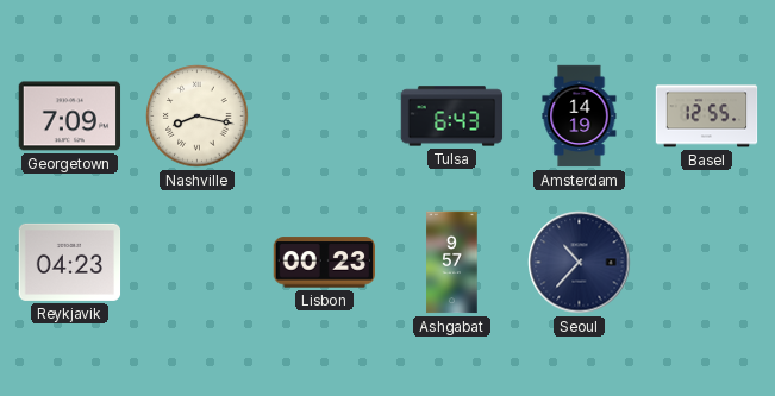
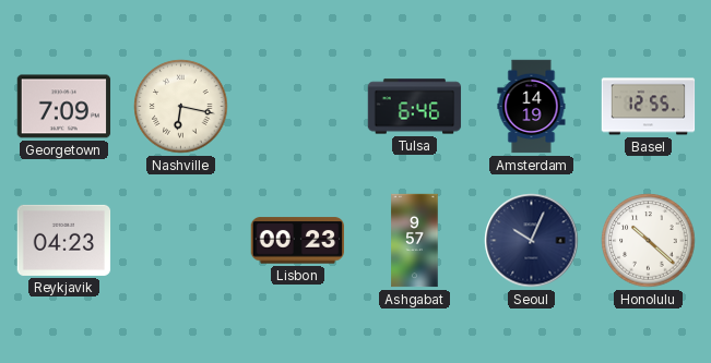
Nashville: 8:17 -> 6:17
Tulsa: 6:43 -> 6:46
Seoul: 10:37 -> 10:04
Honolulu: none -> 10:22
